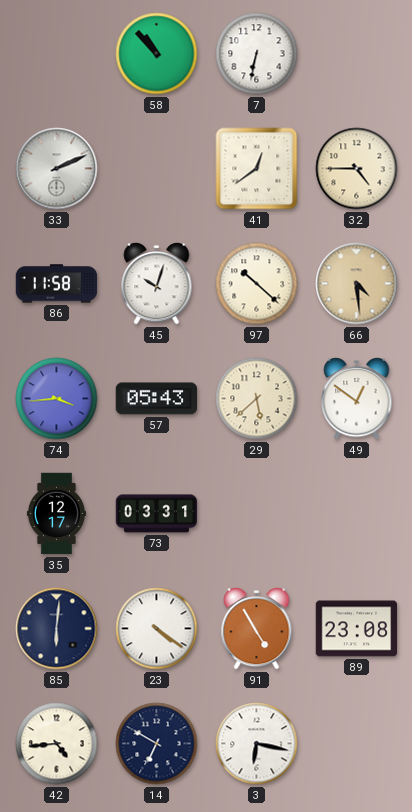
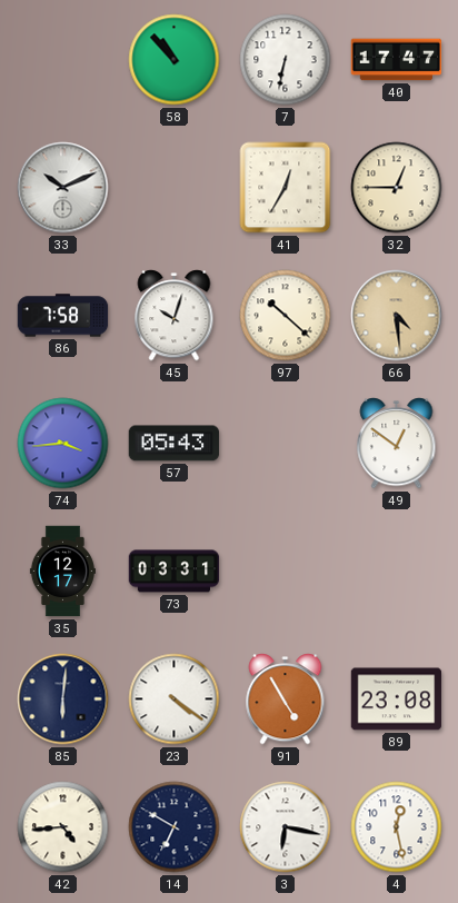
40: none -> 17:47
33: 2:11 -> 10:11
41: 12:39 -> 12:35
32: 4:45 -> 12:45
86: 11:58 -> 7:58
29: 5:38 -> none
4: none -> 12:28
